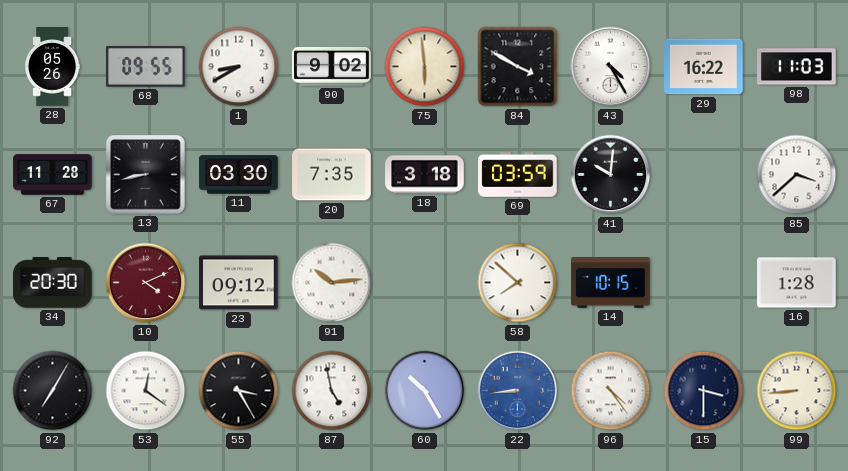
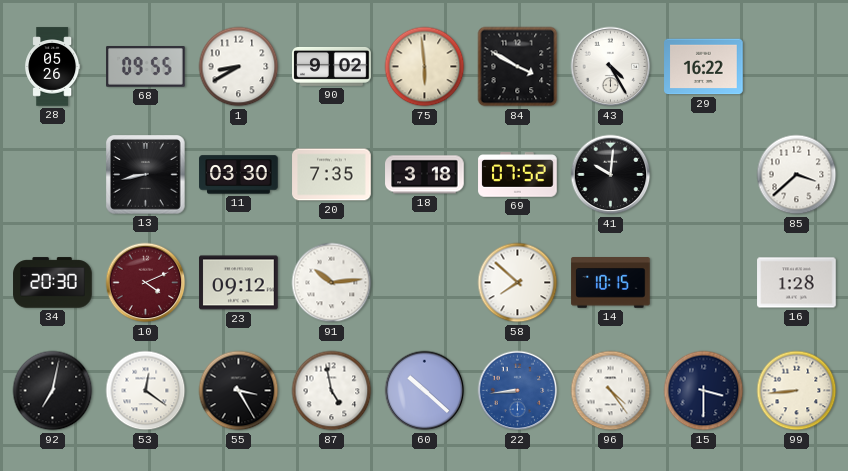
98: 11:03 -> none
67: 11:28 -> none
69: 03:59 -> 07:52
92: 7:05 -> 7:02
60: 10:25 -> 10:22
